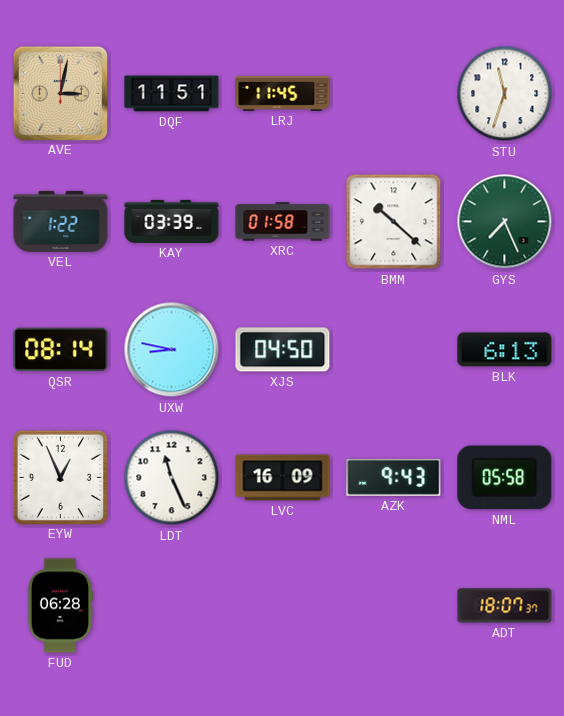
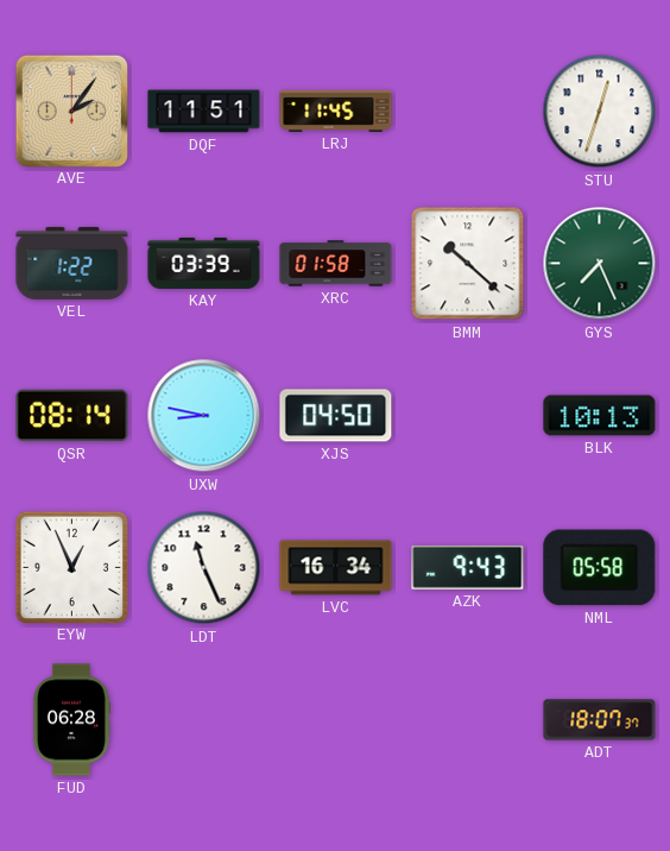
AVE: 3:02 -> 2:06
STU: 11:33 -> 12:33
BLK: 6:13 -> 10:13
LVC: 16:09 -> 16:34
